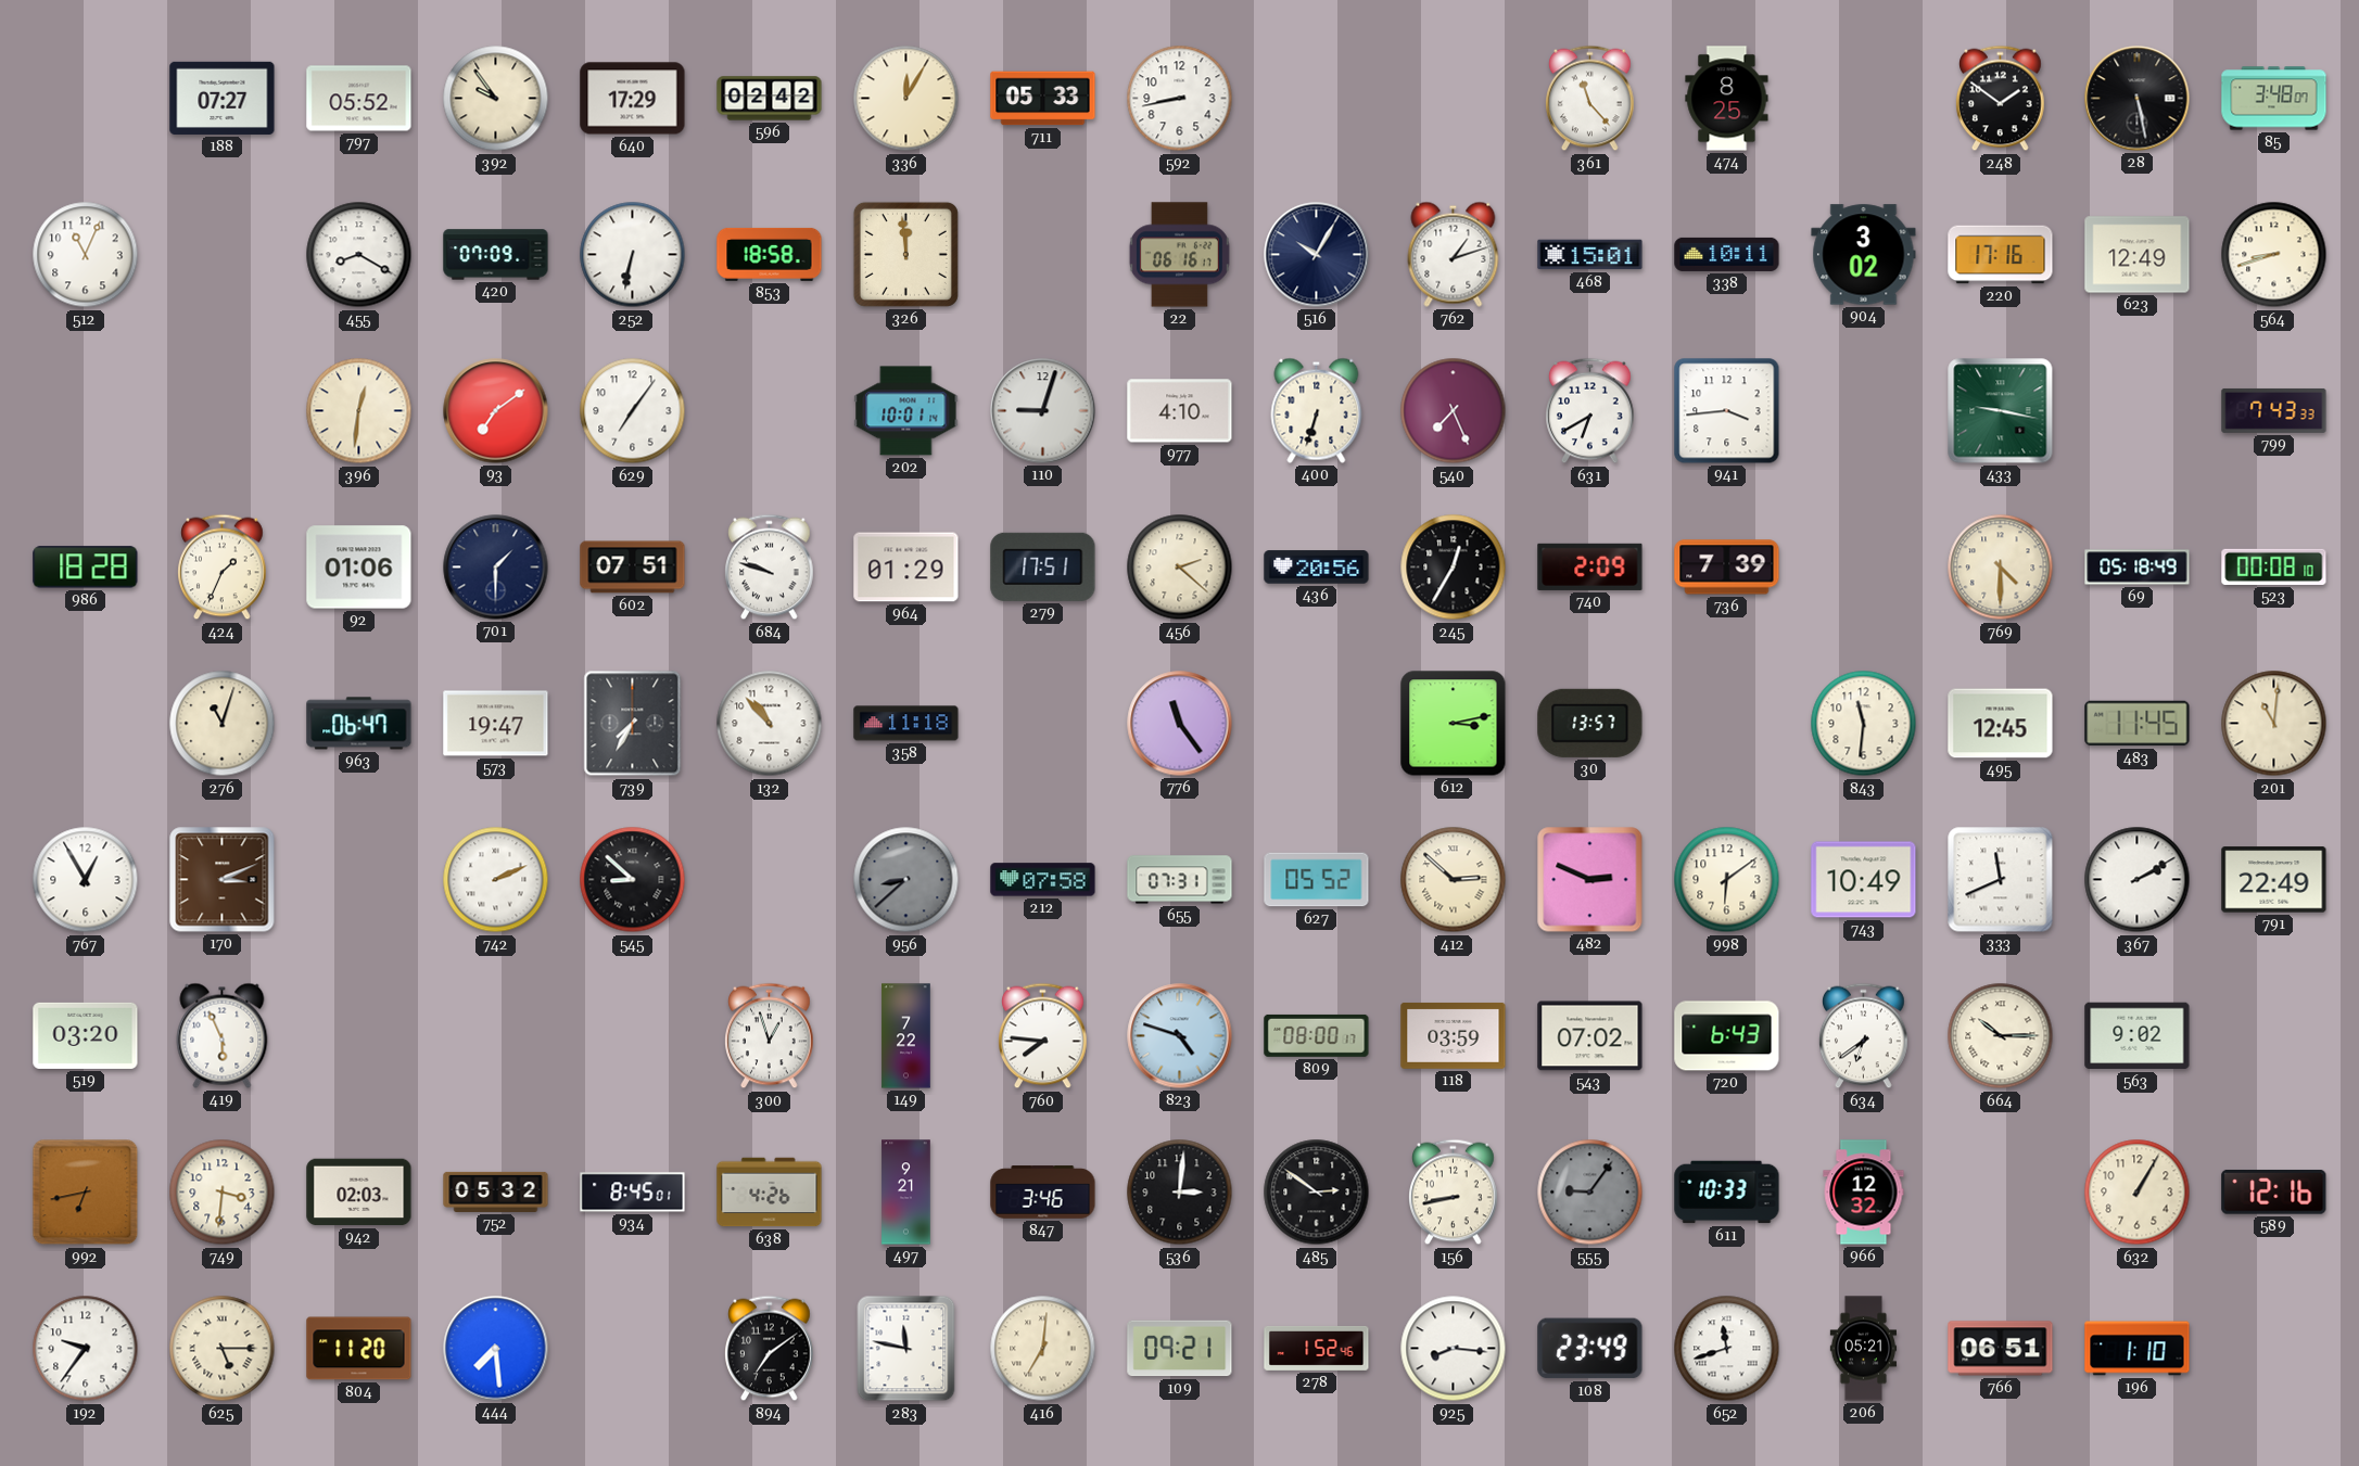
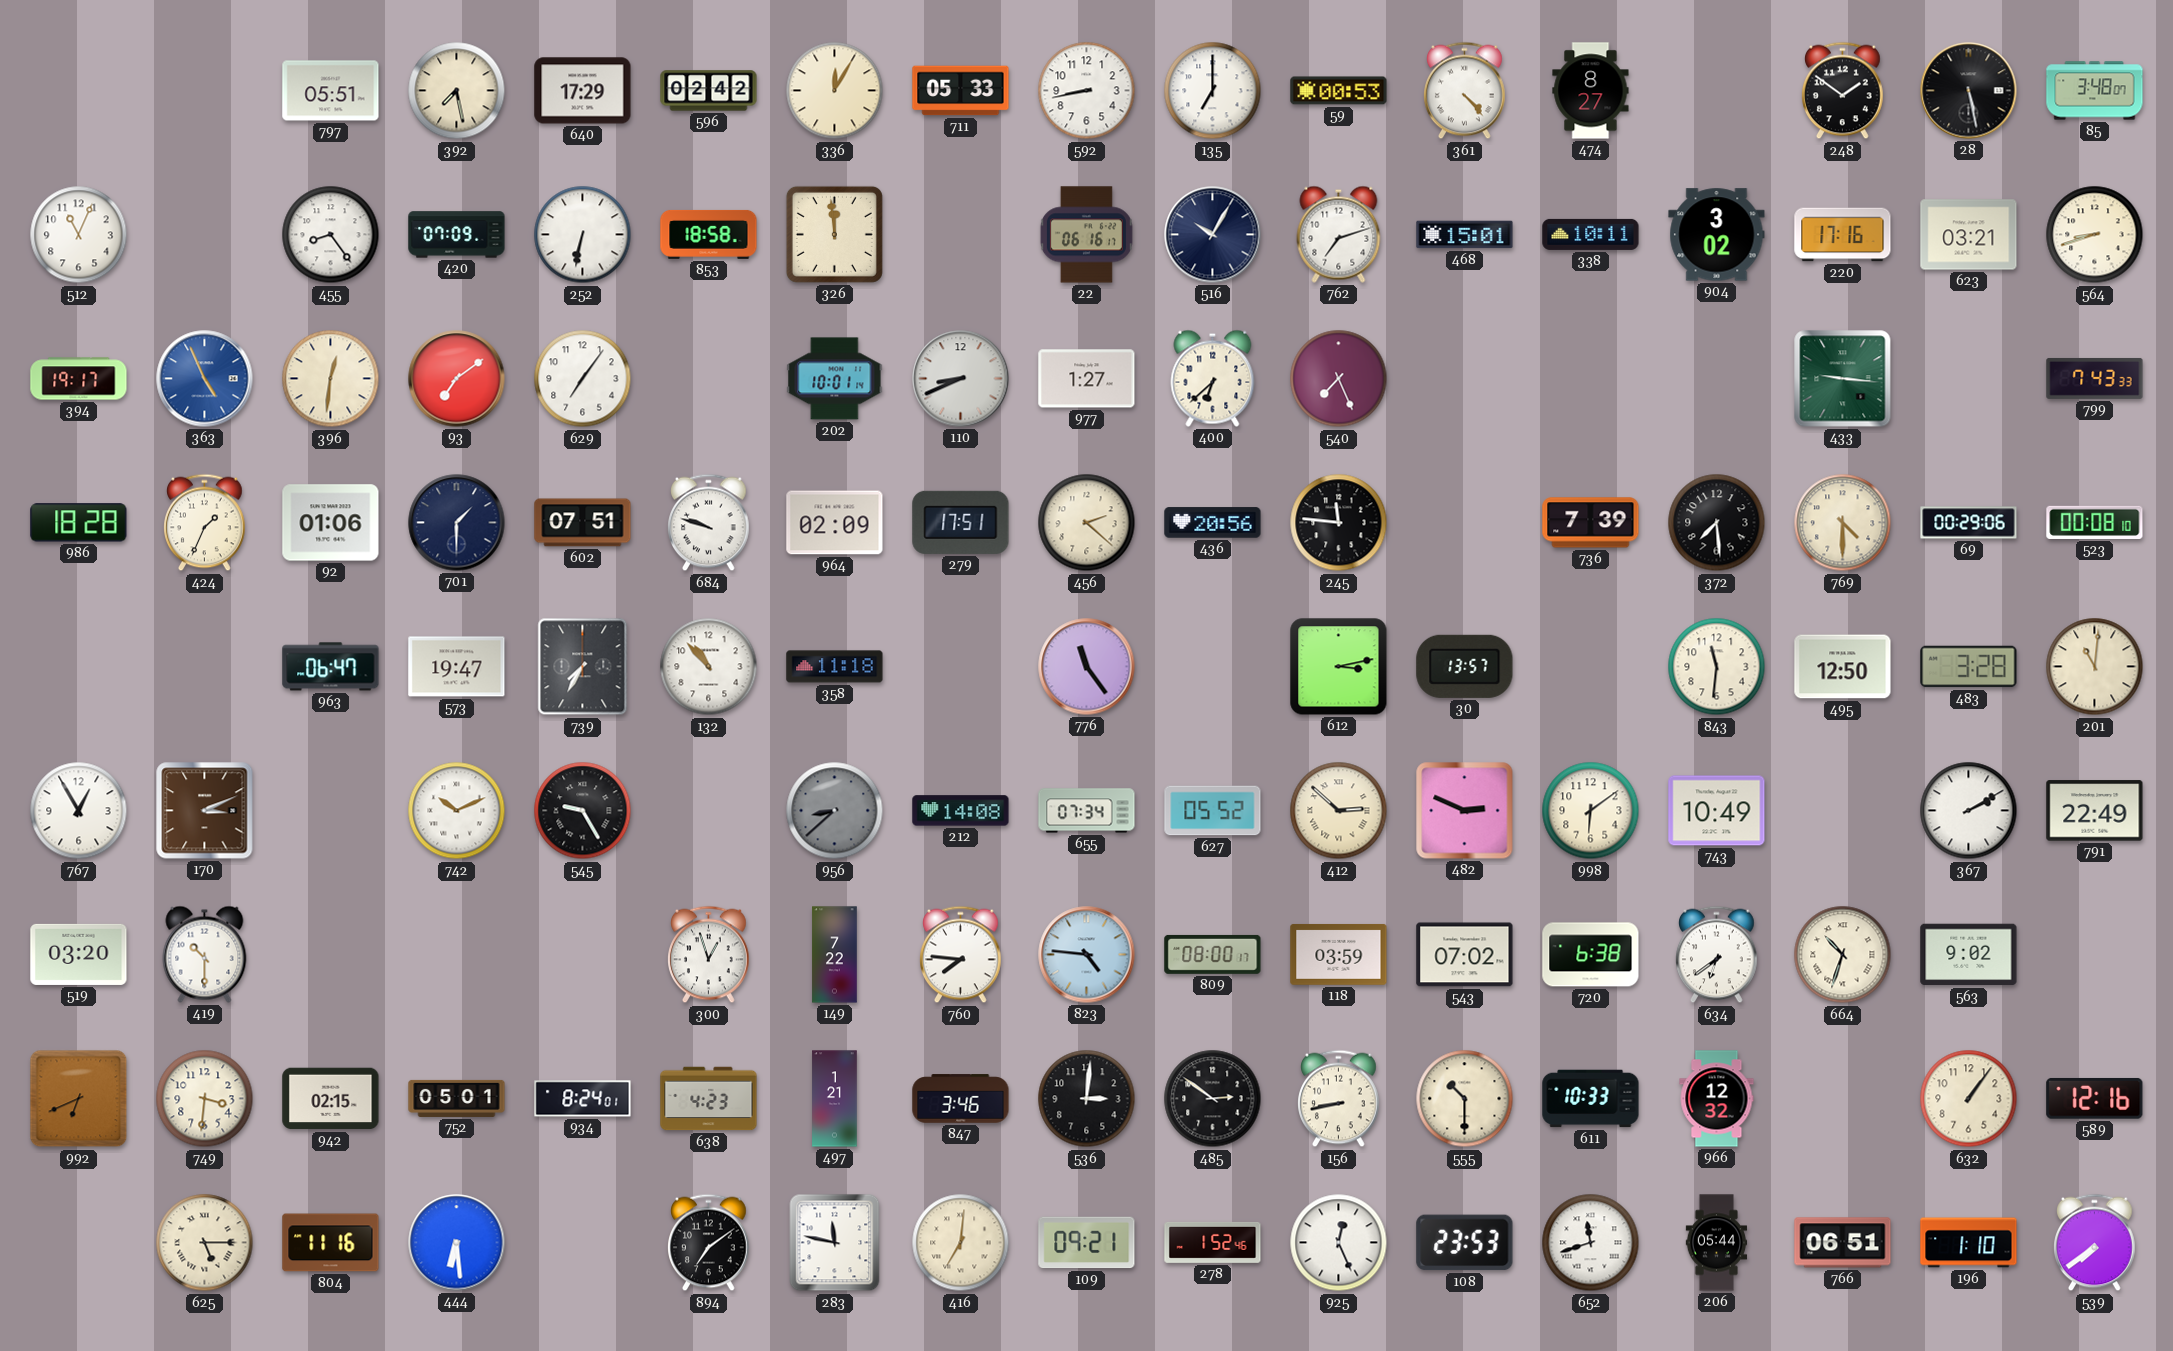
188: 07:27 -> none
797: 05:52 -> 05:51
392: 9:54 -> 7:28
135: none -> 7:00
59: none -> 00:53
361: 11:23 -> 4:23
474: 8:25 -> 8:27
455: 8:20 -> 8:24
762: 1:12 -> 7:12
623: 12:49 -> 03:21
394: none -> 19:17
363: none -> 4:56
110: 9:03 -> 8:41
977: 4:10 -> 1:27
400: 6:33 -> 6:38
631: 6:40 -> none
941: 3:44 -> none
433: 9:17 -> 9:16
964: 01:29 -> 02:09
245: 12:35 -> 11:46
740: 2:09 -> none
372: none -> 7:29
69: 05:18 -> 00:29
276: 11:03 -> none
495: 12:45 -> 12:50
483: 11:45 -> 3:28
742: 2:11 -> 10:11
545: 8:52 -> 9:25
212: 07:58 -> 14:08
655: 07:31 -> 07:34
333: 11:41 -> none
419: 5:56 -> 10:30
823: 4:48 -> 4:46
720: 6:43 -> 6:38
664: 10:15 -> 10:33
992: 6:43 -> 6:41
942: 02:03 -> 02:15
752: 05:32 -> 05:01
934: 8:45 -> 8:24
638: 4:26 -> 4:23
497: 9:21 -> 1:21
555: 9:06 -> 10:30
555 dial: grey -> cream
632: 1:05 -> 1:06
192: 9:36 -> none
804: 11:20 -> 11:16
444: 7:29 -> 6:29
925: 8:16 -> 12:26
108: 23:49 -> 23:53
206: 05:21 -> 05:44
539: none -> 7:39
